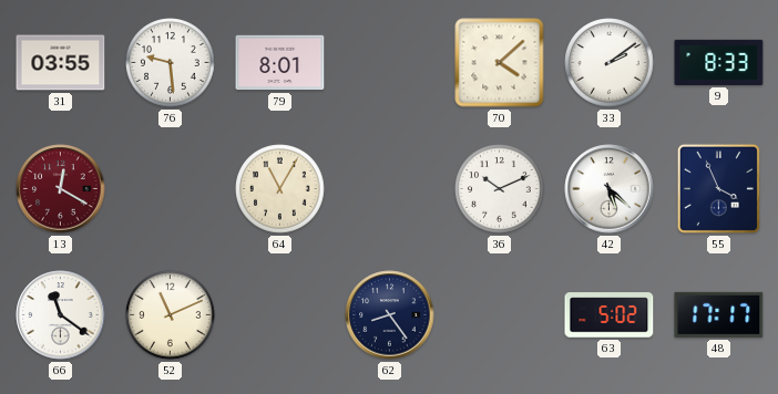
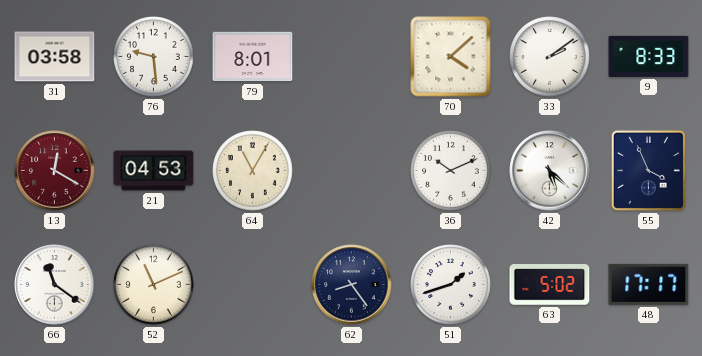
31: 03:55 -> 03:58
21: none -> 04:53
51: none -> 1:42
